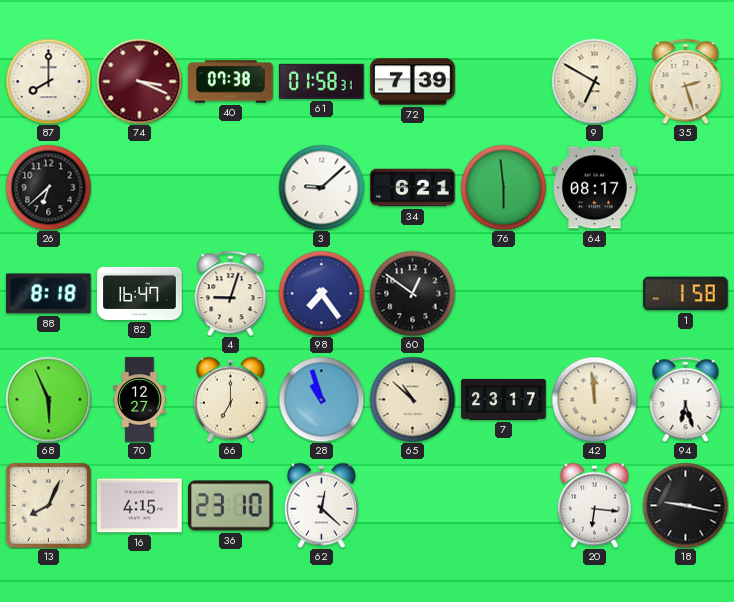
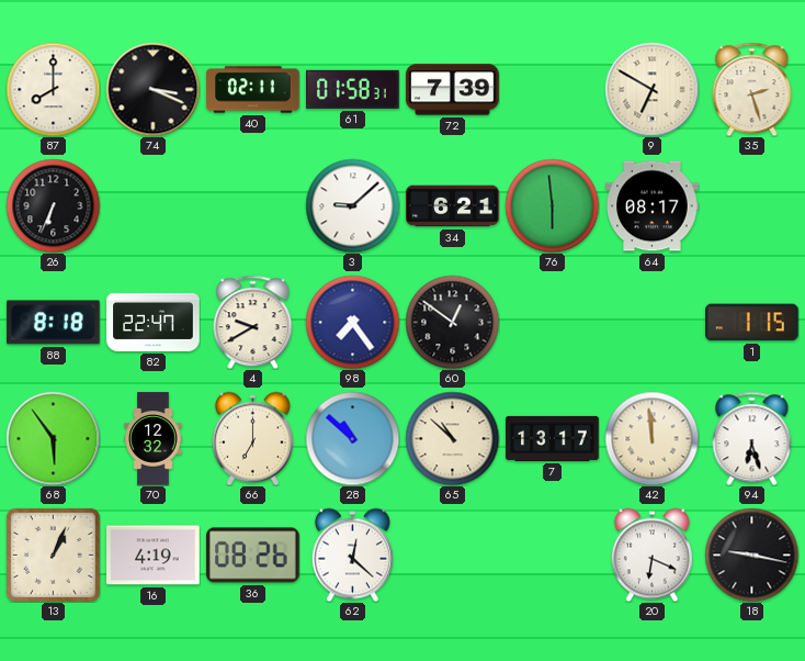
74 dial: burgundy -> black
40: 07:38 -> 02:11
26: 6:38 -> 6:34
82: 16:47 -> 22:47
4: 9:03 -> 9:40
1: 1:58 -> 1:15
68: 5:56 -> 5:54
70: 12:27 -> 12:32
28: 10:57 -> 10:52
7: 23:17 -> 13:17
13: 8:04 -> 1:04
16: 4:15 -> 4:19
36: 23:10 -> 08:26
20: 6:16 -> 6:19
